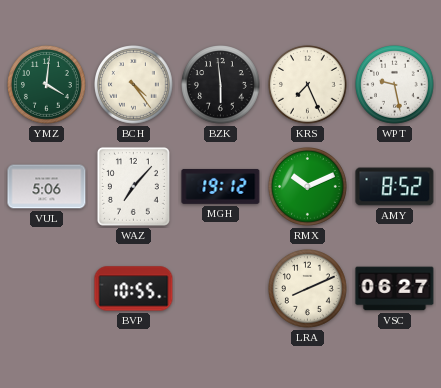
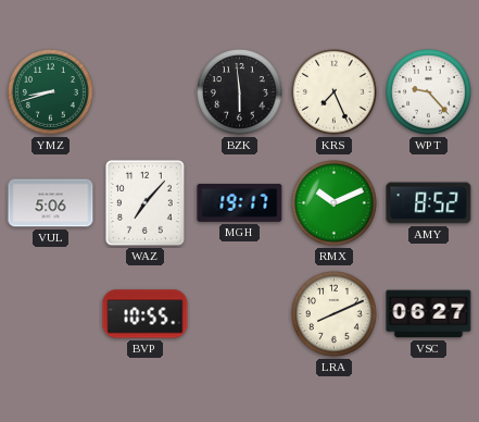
YMZ: 4:01 -> 8:42
BCH: 4:24 -> none
WPT: 9:28 -> 9:23
MGH: 19:12 -> 19:17
